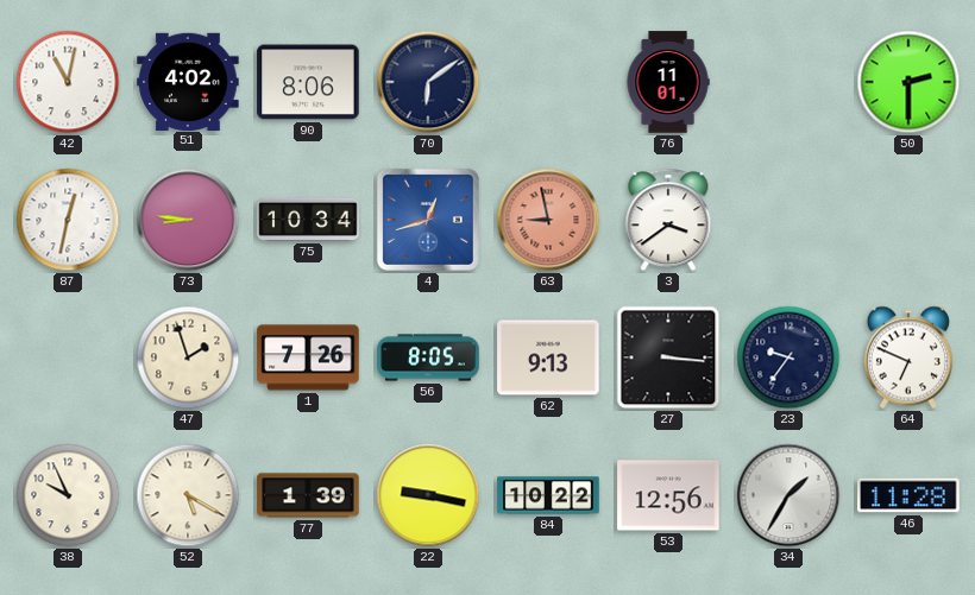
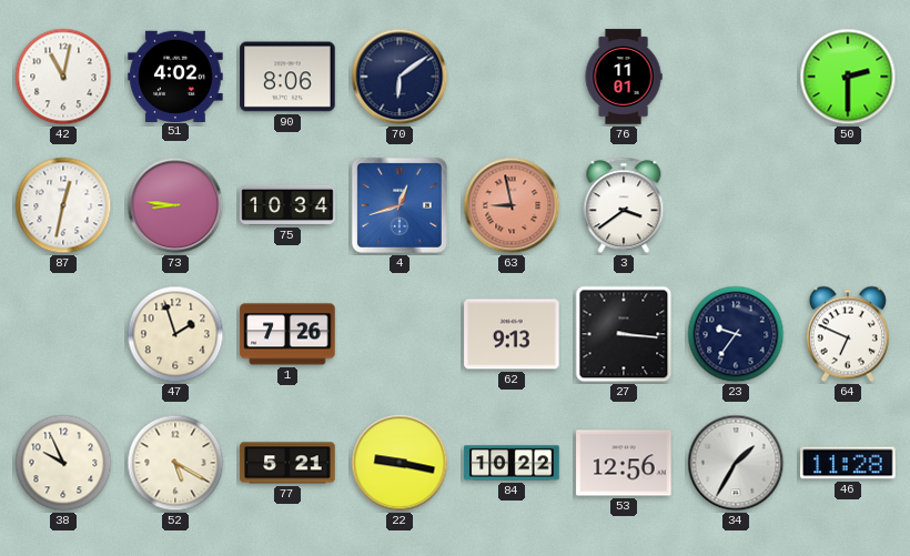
56: 8:05 -> none
77: 1:39 -> 5:21
